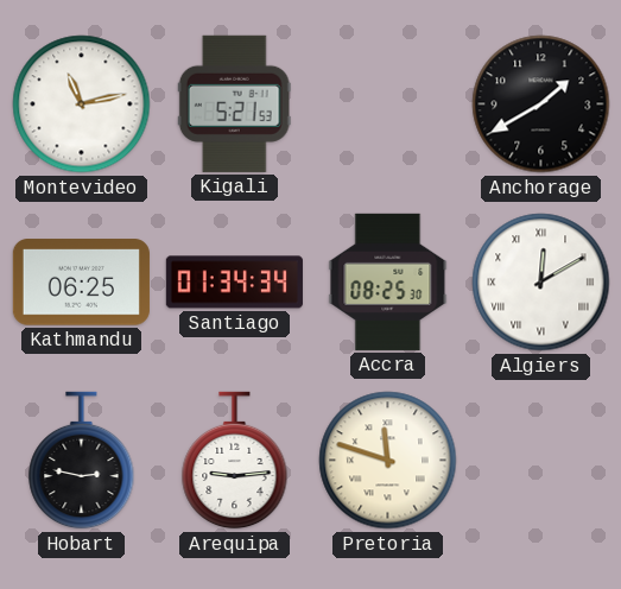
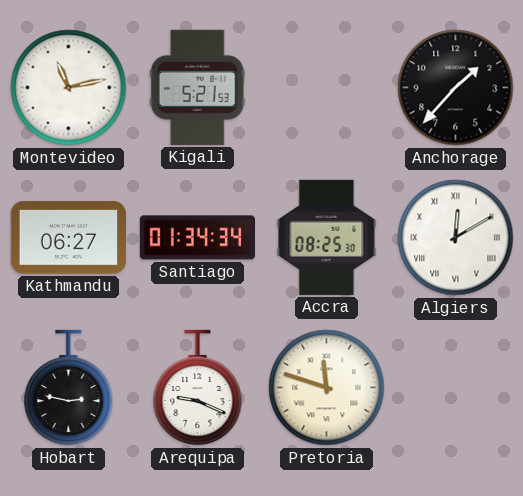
Anchorage: 1:40 -> 1:37
Kathmandu: 06:25 -> 06:27
Arequipa: 9:14 -> 9:19
